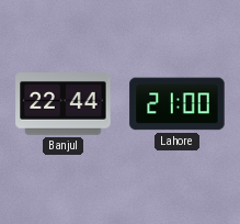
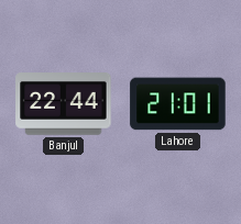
Lahore: 21:00 -> 21:01
